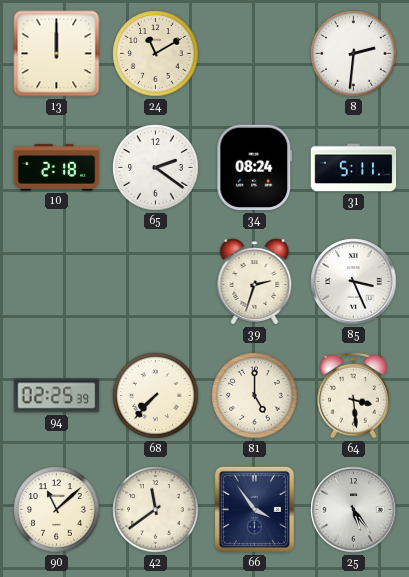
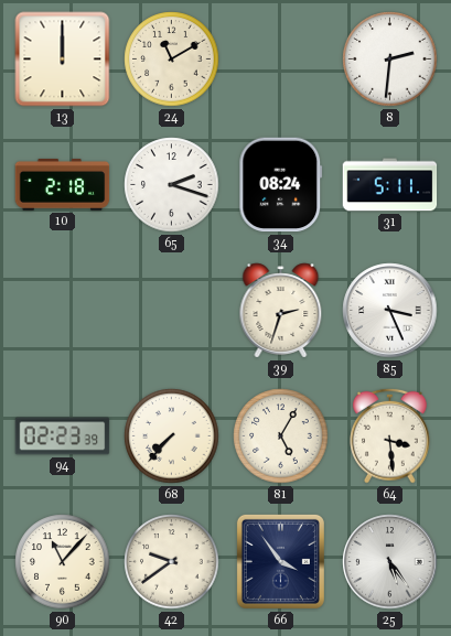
65: 2:21 -> 2:18
94: 02:25 -> 02:23
81: 5:00 -> 5:05
90: 11:08 -> 11:07
42: 11:39 -> 9:39
